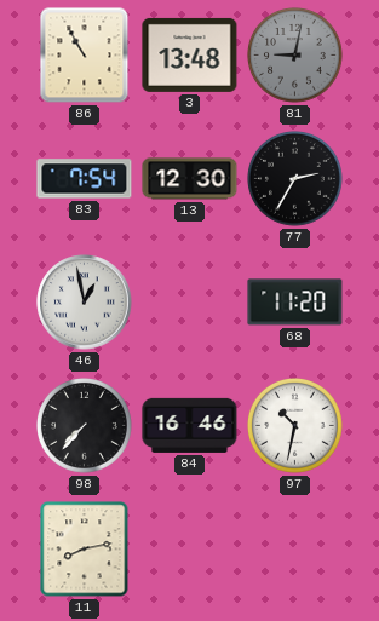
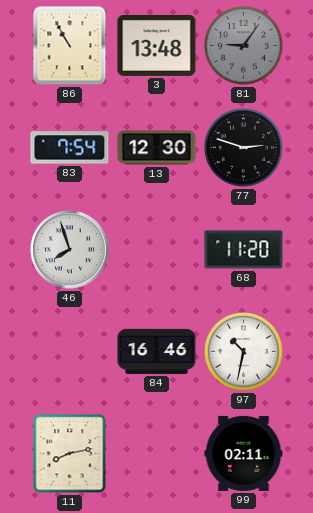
81: 9:02 -> 9:06
77: 2:35 -> 2:48
46: 12:58 -> 7:57
98: 7:37 -> none
99: none -> 02:11
